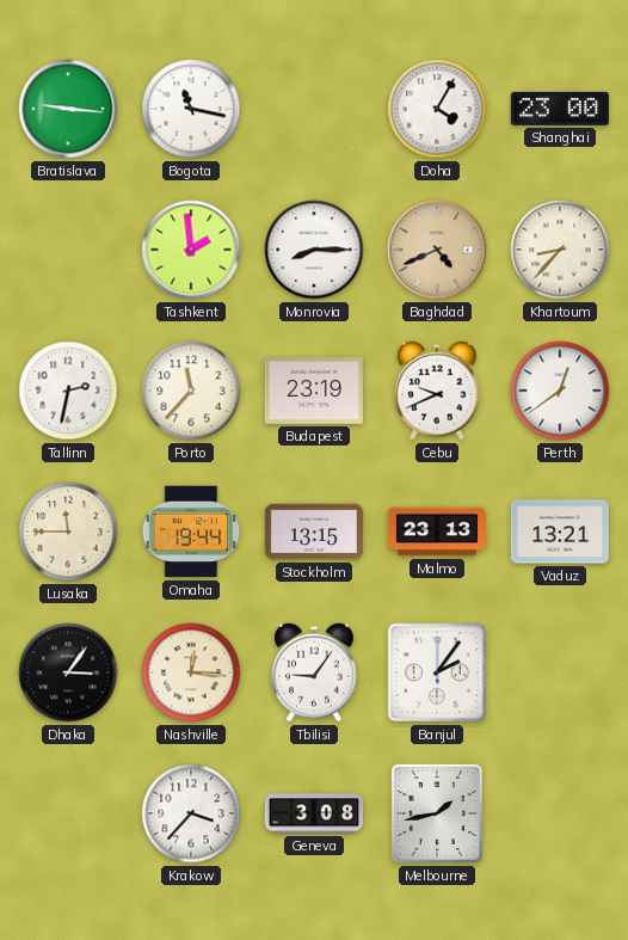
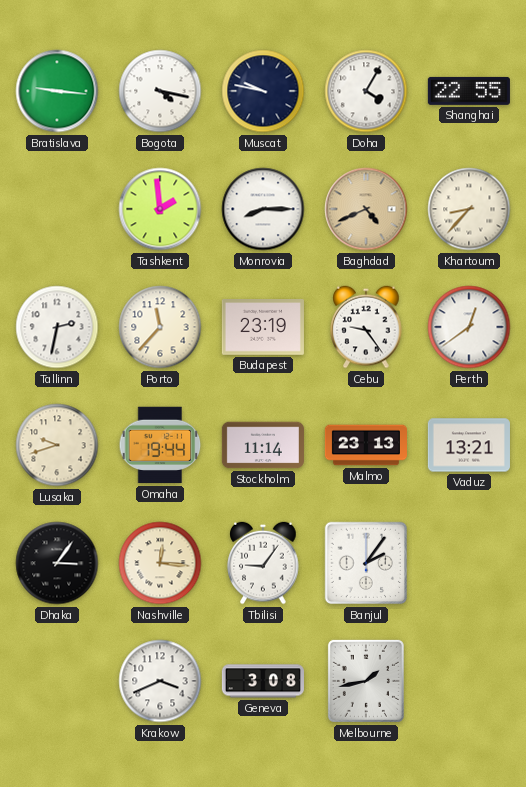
Bogota: 11:17 -> 4:17
Muscat: none -> 9:47
Shanghai: 23:00 -> 22:55
Cebu: 9:41 -> 9:24
Lusaka: 11:45 -> 9:42
Stockholm: 13:15 -> 11:14
Krakow: 3:37 -> 3:41
